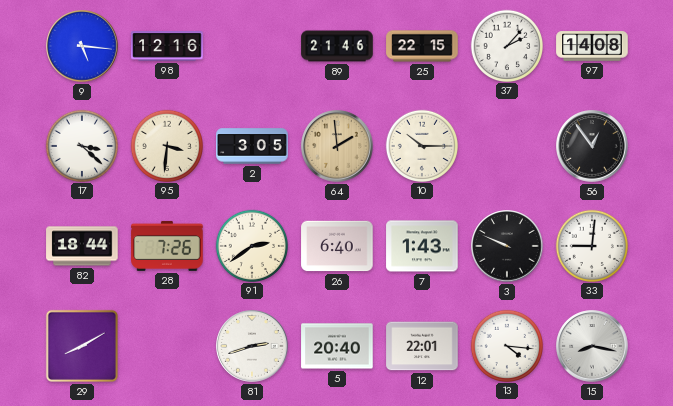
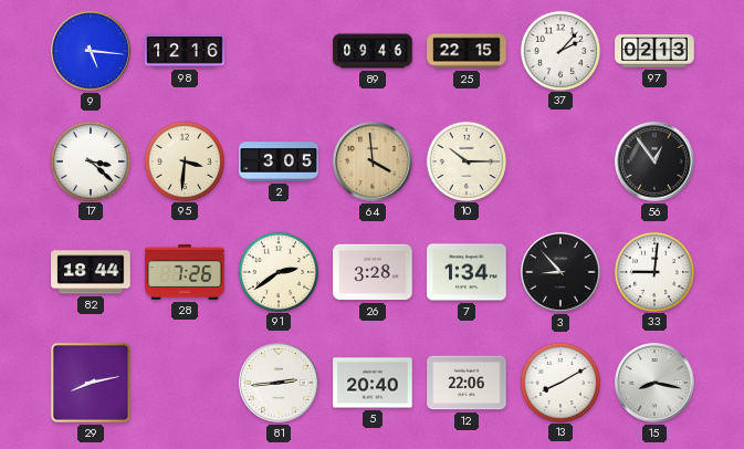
89: 21:46 -> 09:46
97: 14:08 -> 02:13
64: 1:59 -> 3:59
26: 6:40 -> 3:28
7: 1:43 -> 1:34
3: 9:49 -> 8:53
29: 8:10 -> 8:13
81: 2:42 -> 2:44
12: 22:01 -> 22:06
13: 4:16 -> 8:10
